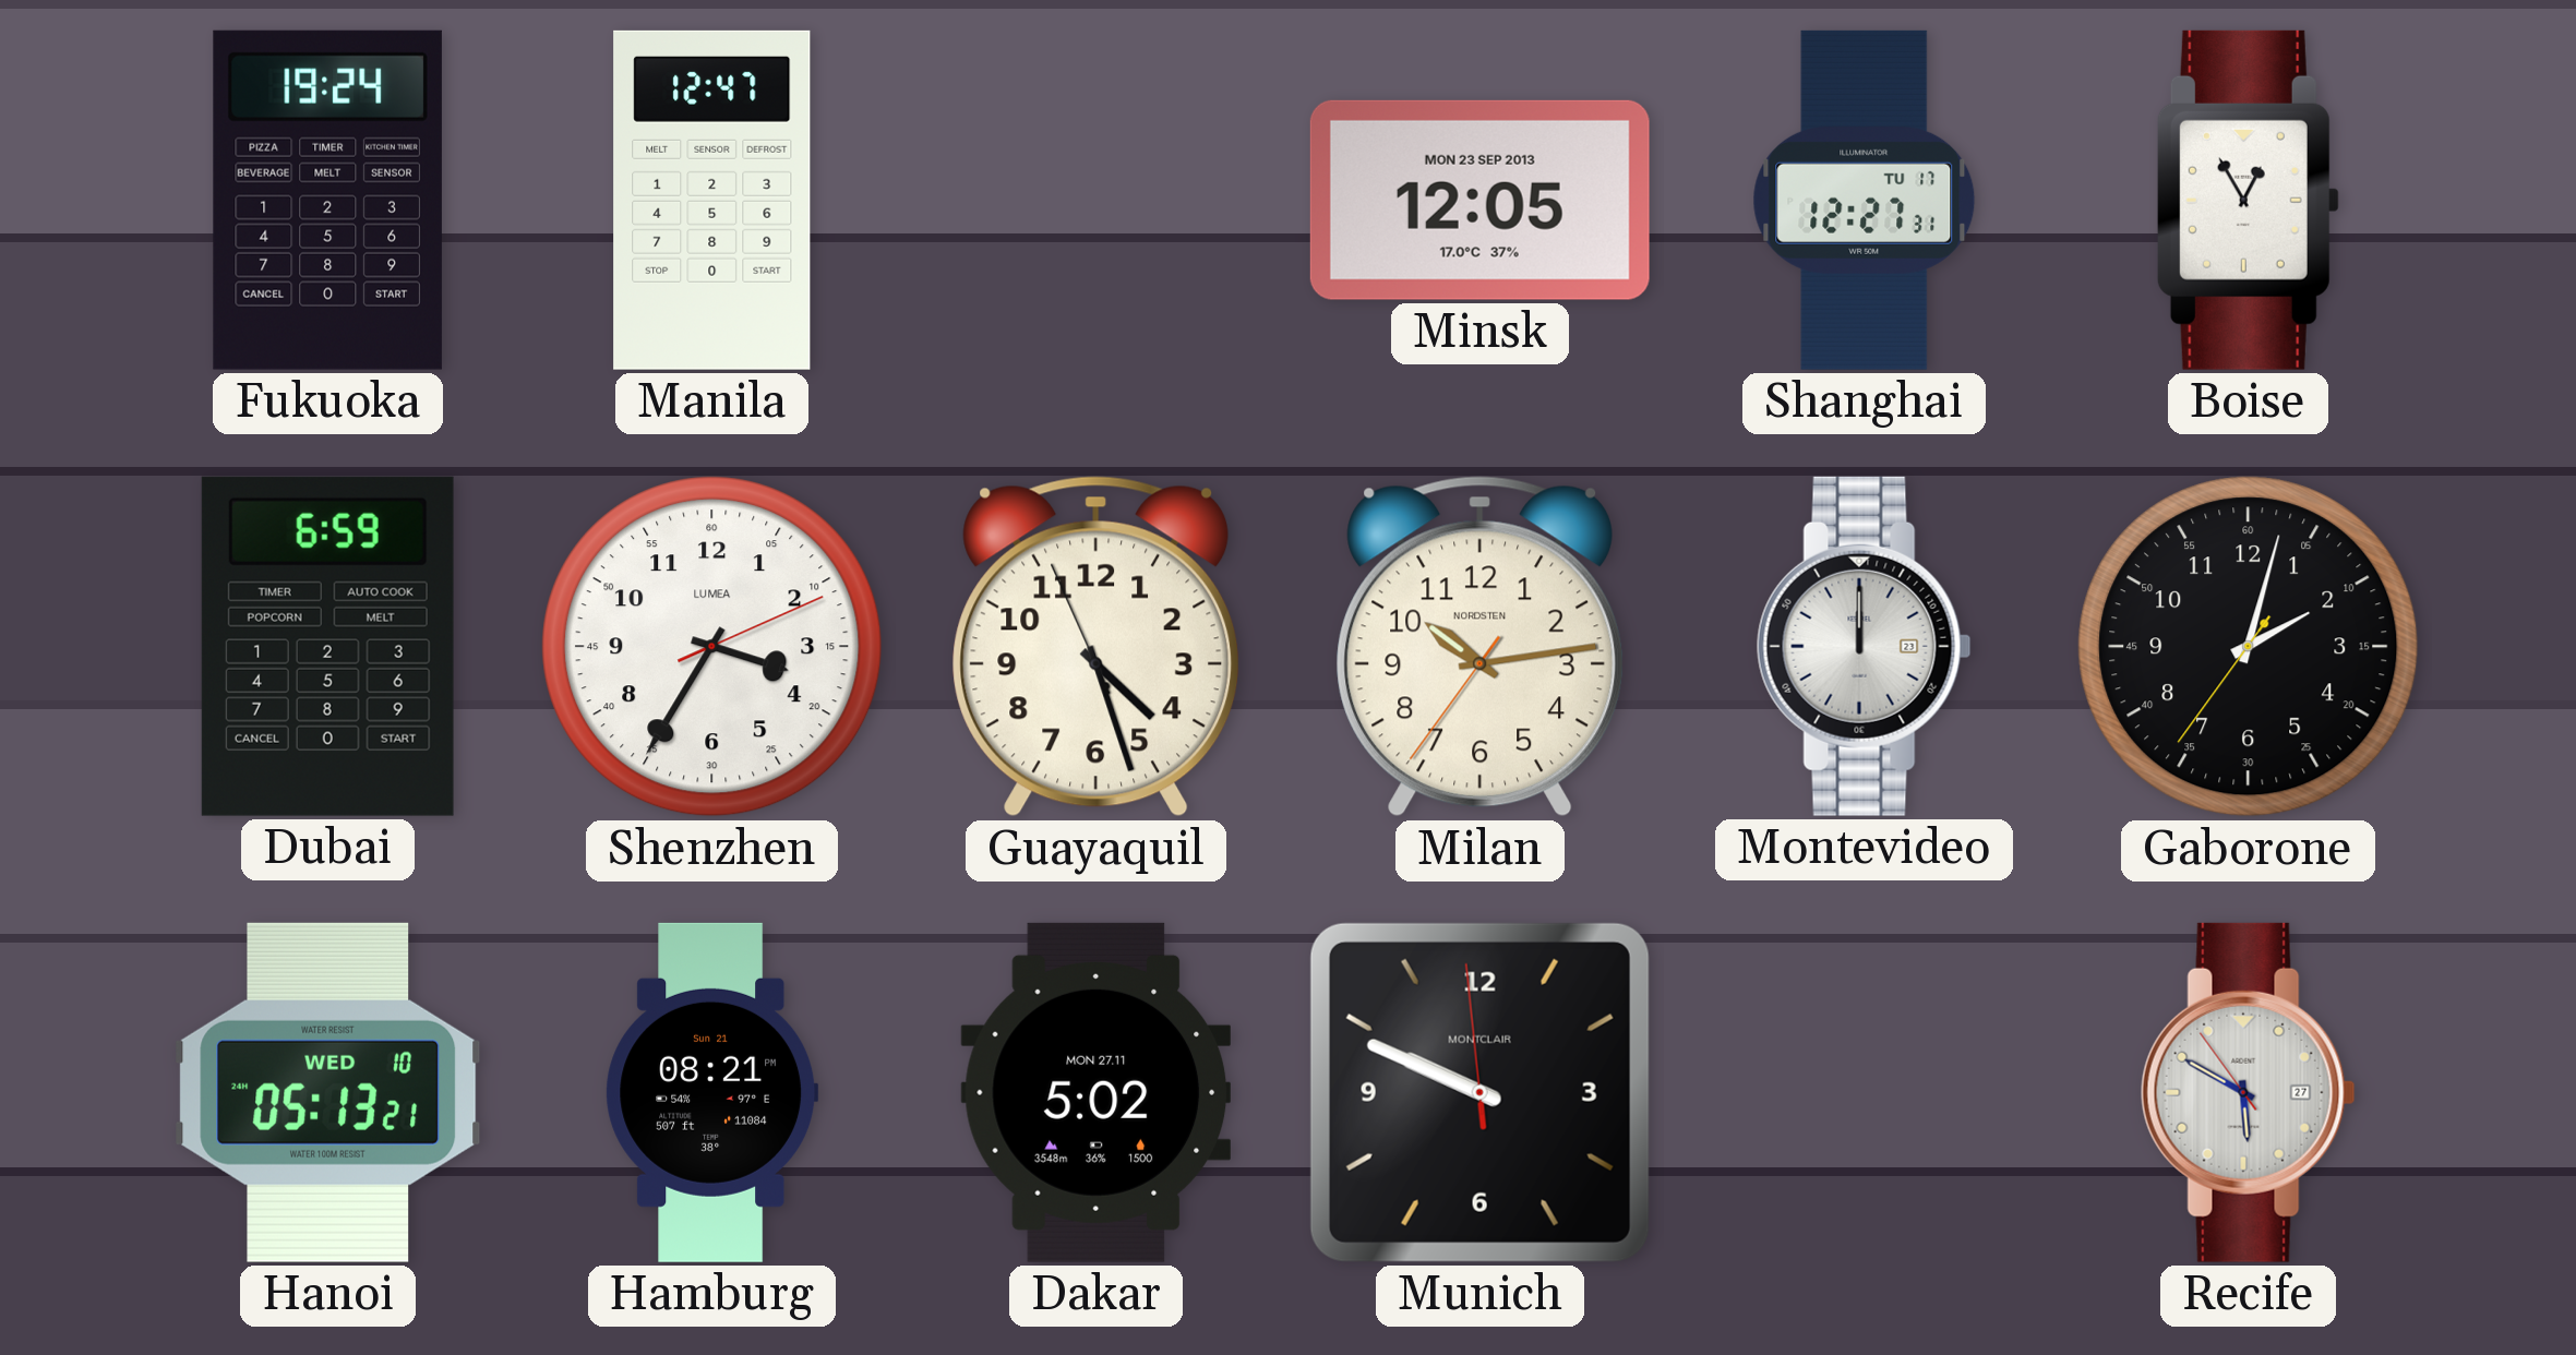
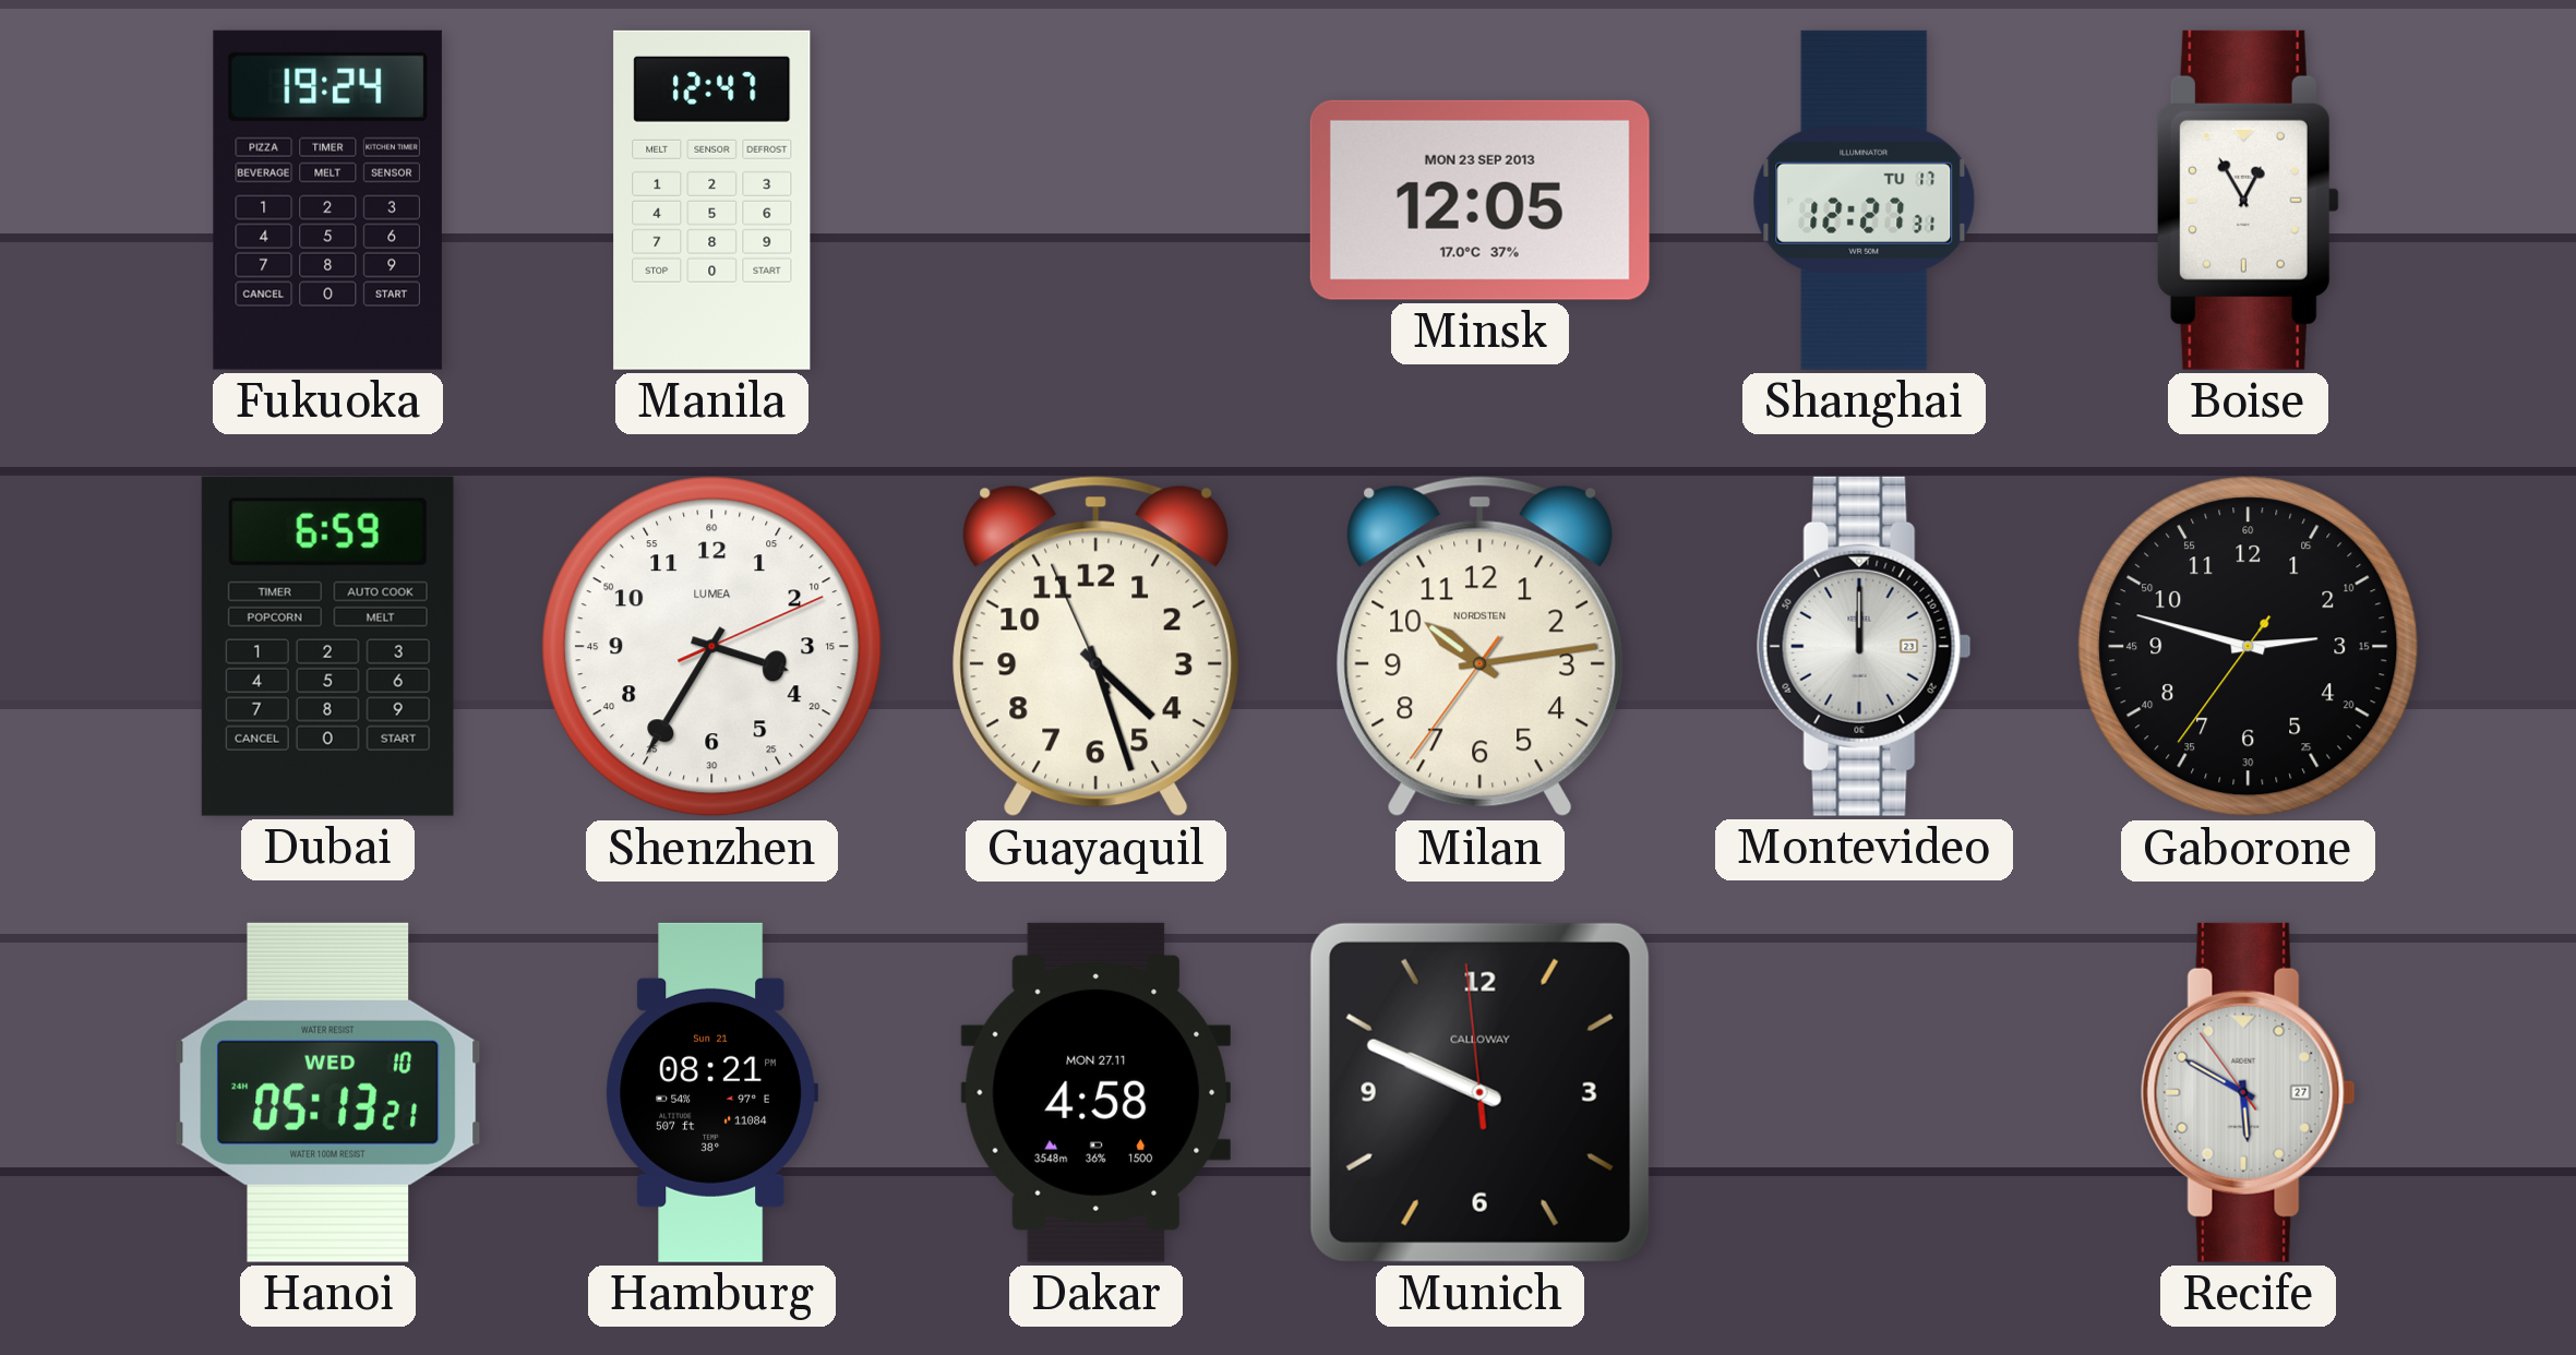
Gaborone: 2:02 -> 2:47
Dakar: 5:02 -> 4:58
Munich brand: MONTCLAIR -> CALLOWAY
